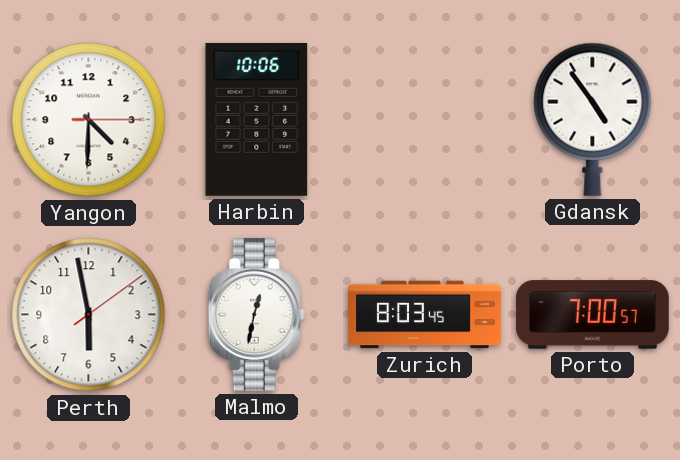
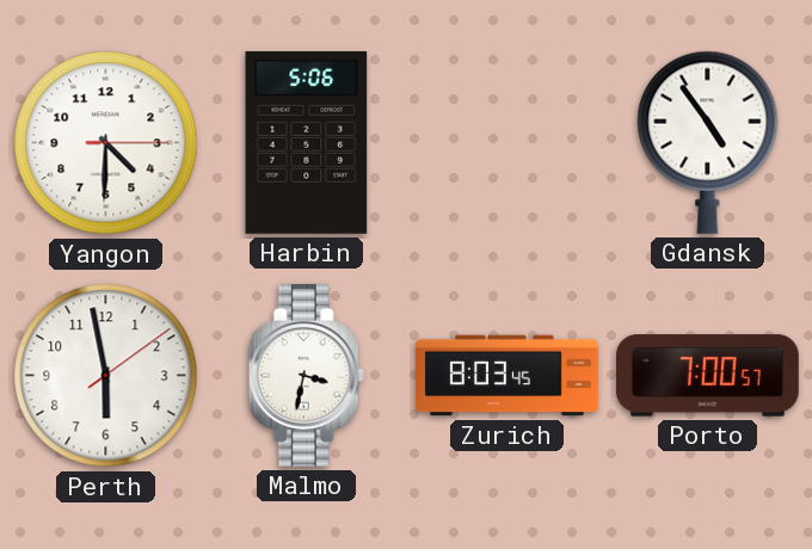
Harbin: 10:06 -> 5:06
Malmo: 12:32 -> 3:32
